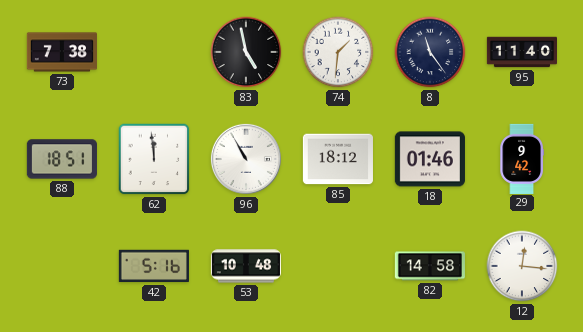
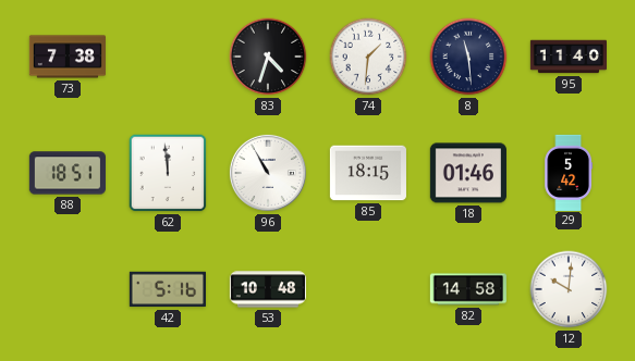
83: 4:58 -> 4:33
8: 11:24 -> 11:29
85: 18:12 -> 18:15
29: 9:42 -> 5:42
12: 12:16 -> 10:01
